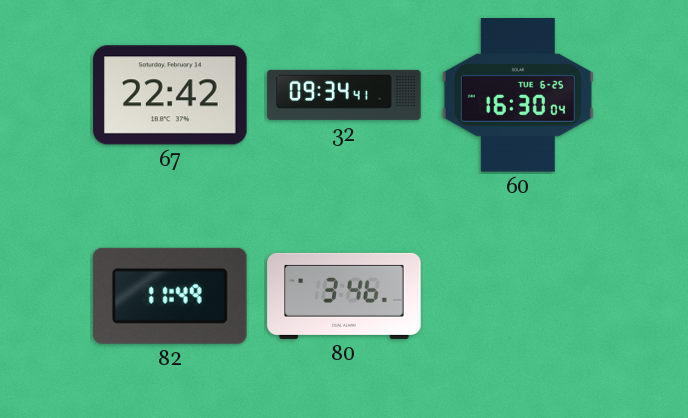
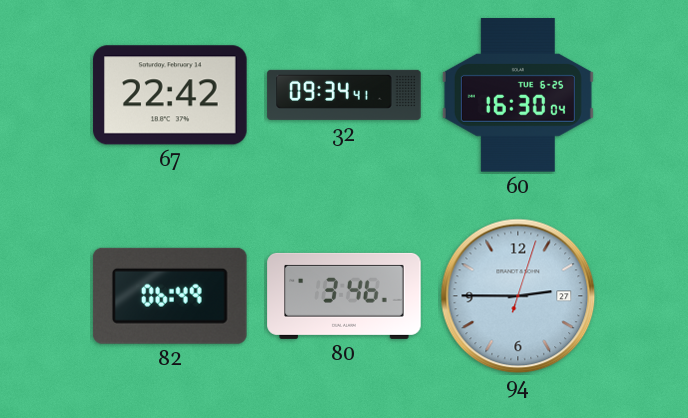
82: 11:49 -> 06:49
94: none -> 2:45
